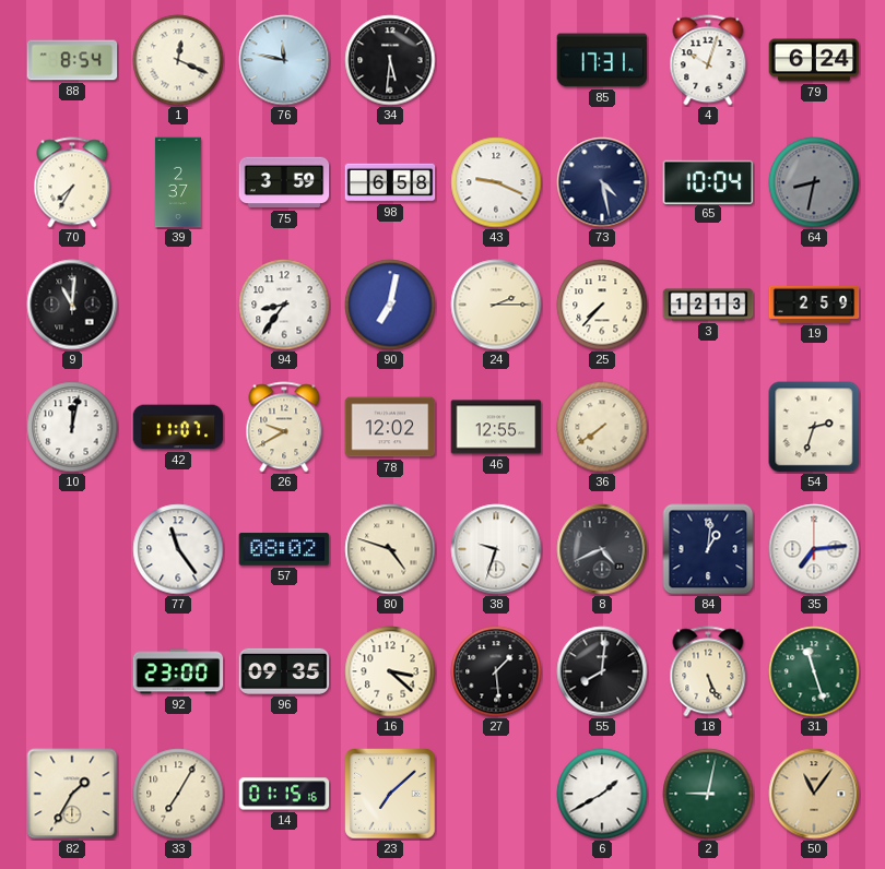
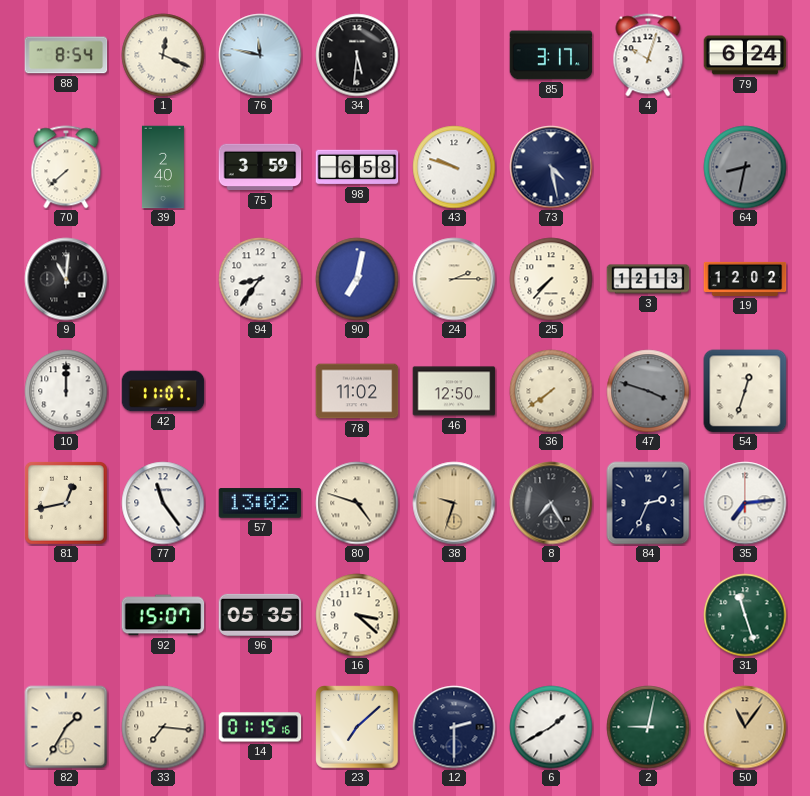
85: 17:31 -> 3:17
70: 7:35 -> 7:38
39: 2:37 -> 2:40
43: 9:19 -> 9:48
65: 10:04 -> none
19: 2:59 -> 12:02
10: 12:02 -> 12:00
26: 9:40 -> none
78: 12:02 -> 11:02
46: 12:55 -> 12:50
47: none -> 3:48
54: 2:33 -> 12:33
81: none -> 12:43
57: 08:02 -> 13:02
38 dial: white -> champagne
8: 4:41 -> 7:25
84: 1:01 -> 2:34
92: 23:00 -> 15:07
96: 09:35 -> 05:35
27: 1:29 -> none
55: 8:01 -> none
18: 5:26 -> none
33: 7:05 -> 7:16
12: none -> 2:30
